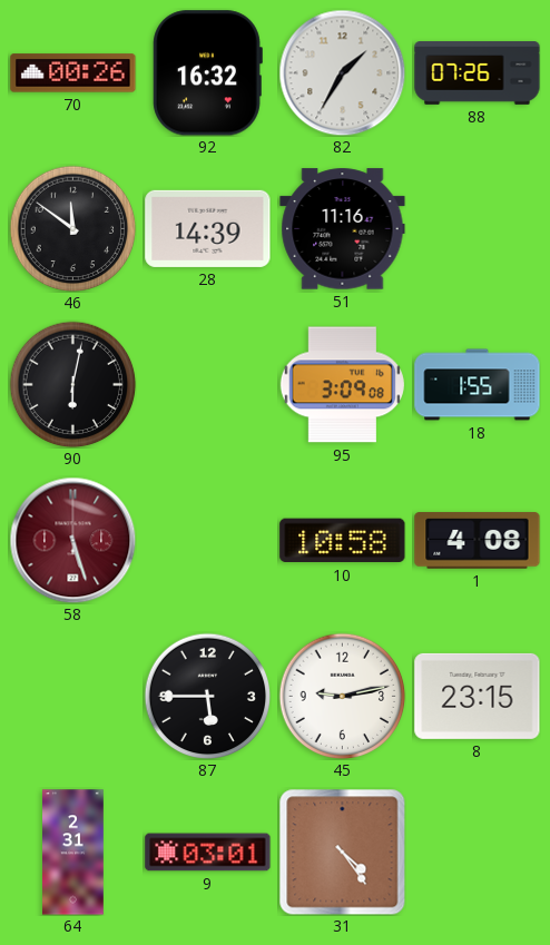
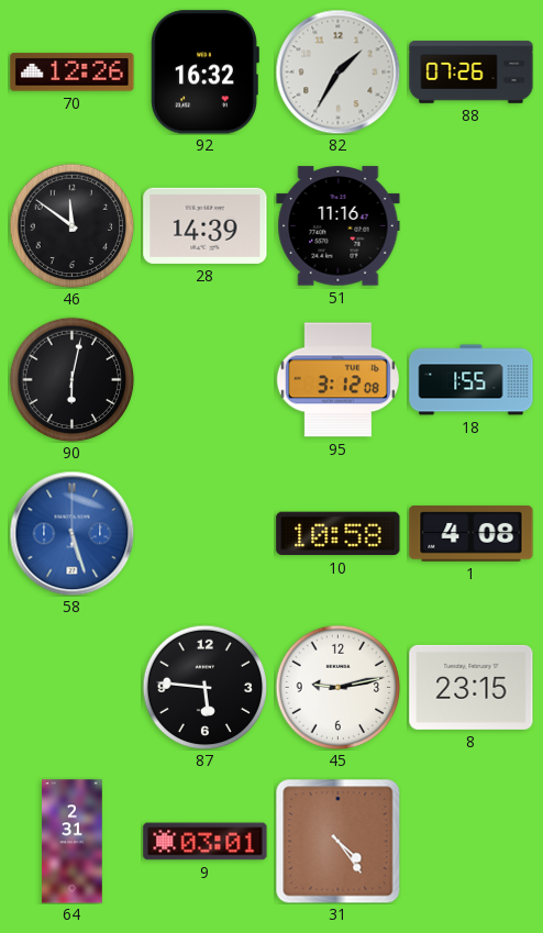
70: 00:26 -> 12:26
95: 3:09 -> 3:12
58 dial: burgundy -> blue
87: 5:45 -> 5:46
